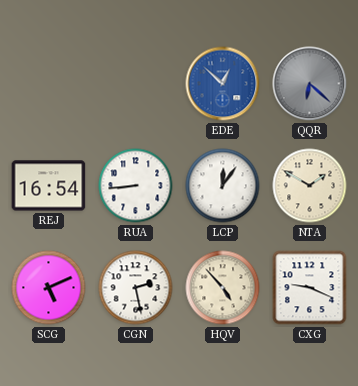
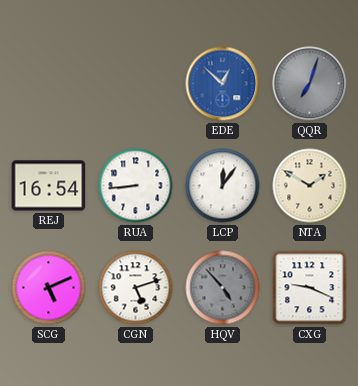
QQR: 6:22 -> 7:03
CGN: 2:28 -> 5:12
HQV dial: cream -> grey
